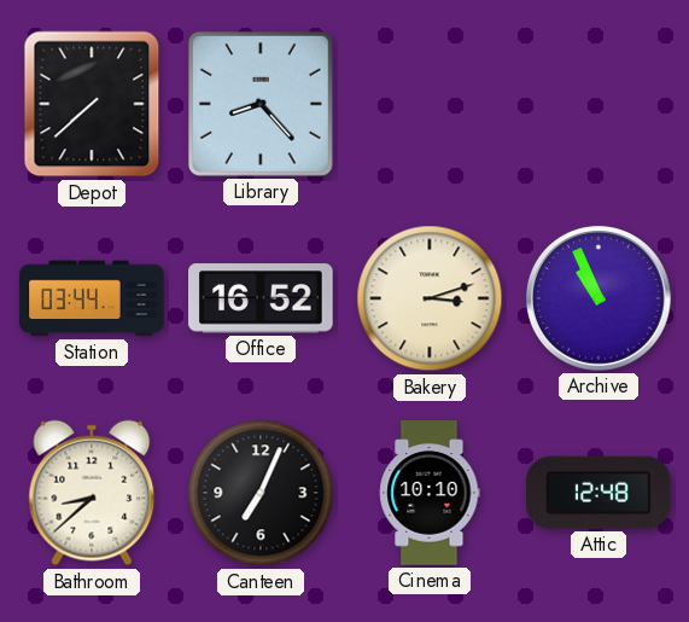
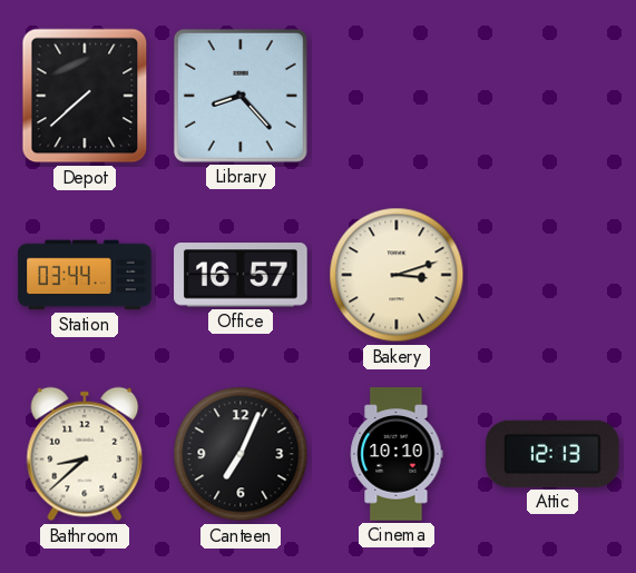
Office: 16:52 -> 16:57
Archive: 10:56 -> none
Attic: 12:48 -> 12:13
